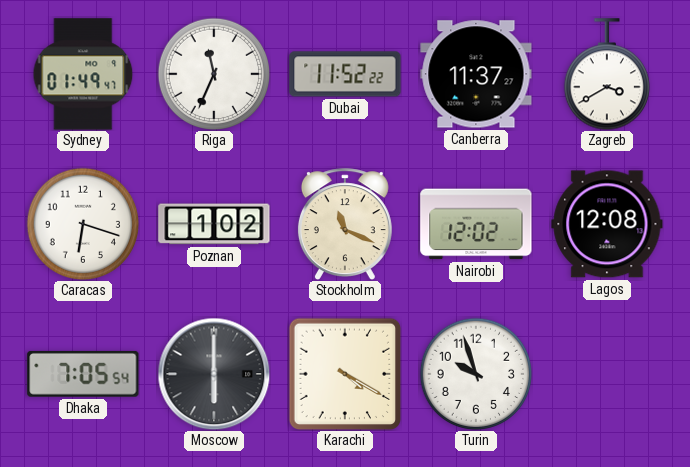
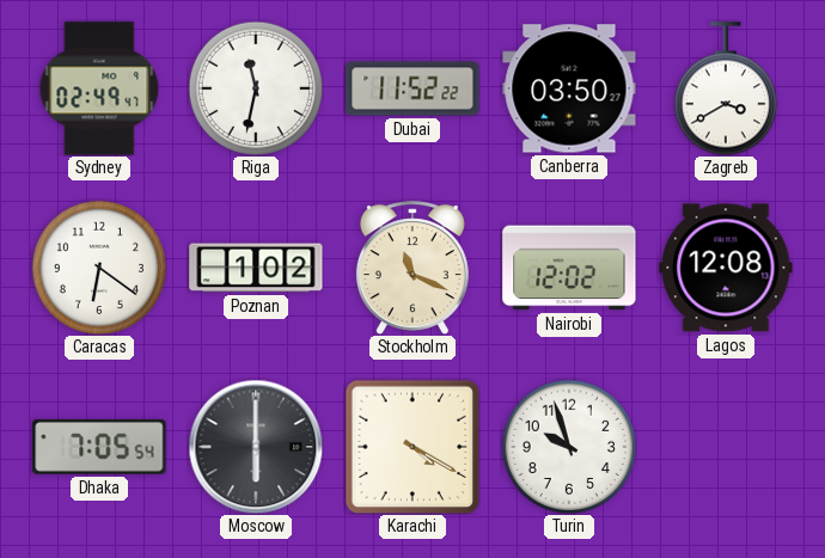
Sydney: 01:49 -> 02:49
Riga: 11:34 -> 11:32
Canberra: 11:37 -> 03:50
Caracas: 6:18 -> 6:21
